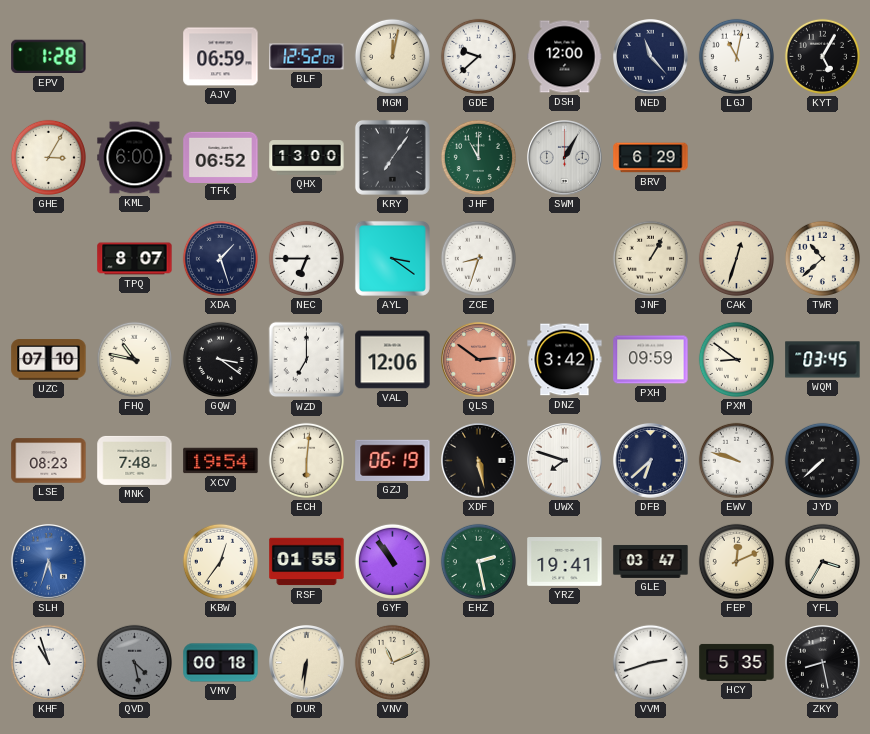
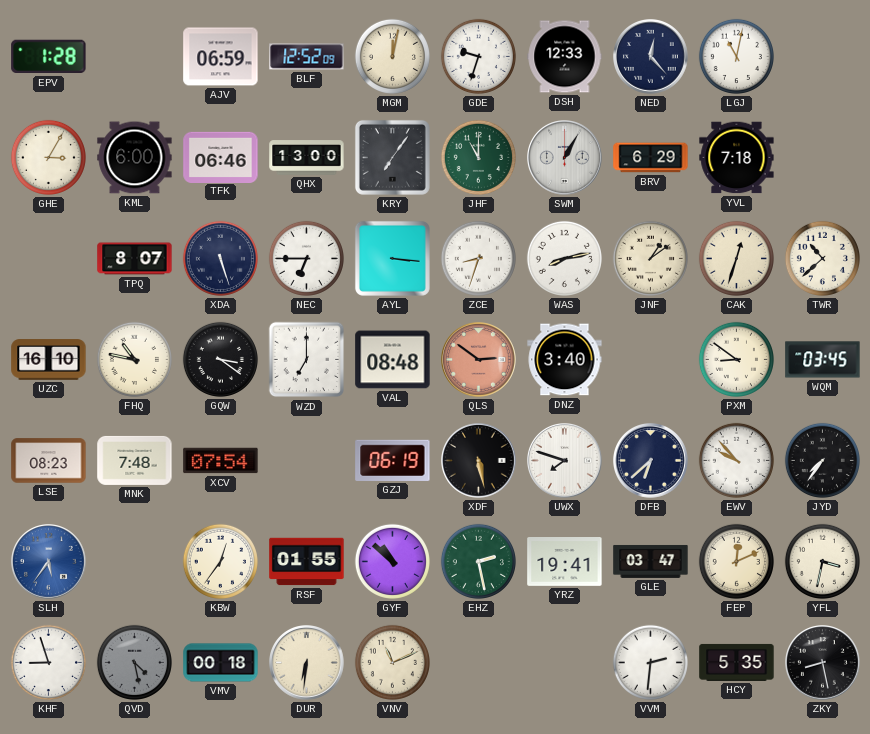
GDE: 9:38 -> 9:33
DSH: 12:00 -> 12:33
NED: 11:23 -> 12:23
KYT: 5:05 -> none
TFK: 06:52 -> 06:46
YVL: none -> 7:18
XDA: 1:27 -> 5:27
AYL: 3:21 -> 3:16
WAS: none -> 8:13
JNF: 1:05 -> 1:09
UZC: 07:10 -> 16:10
VAL: 12:06 -> 08:48
DNZ: 3:42 -> 3:40
PXH: 09:59 -> none
XCV: 19:54 -> 07:54
ECH: 6:01 -> none
EWV: 9:48 -> 9:53
JYD: 7:38 -> 7:36
SLH: 5:33 -> 5:36
GYF: 10:54 -> 10:52
YFL: 3:35 -> 3:32
KHF: 10:57 -> 8:57
VVM: 2:42 -> 2:31
